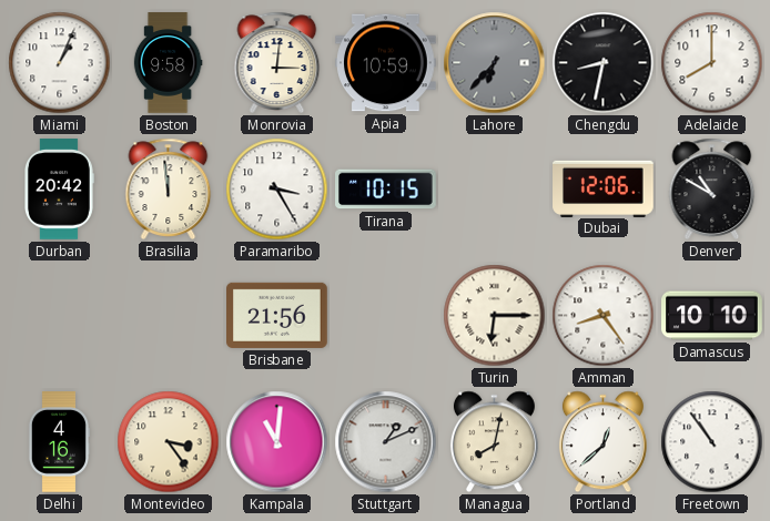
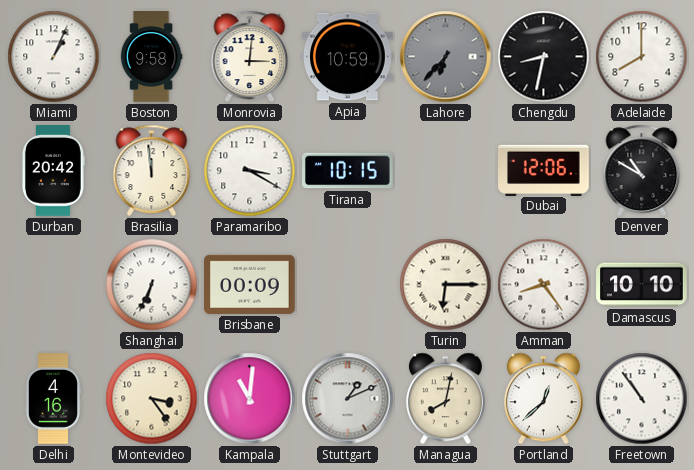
Paramaribo: 3:25 -> 3:20
Shanghai: none -> 6:34
Brisbane: 21:56 -> 00:09
